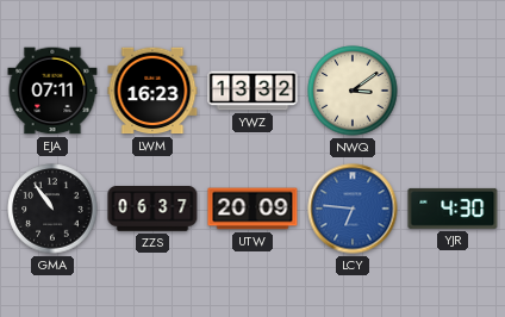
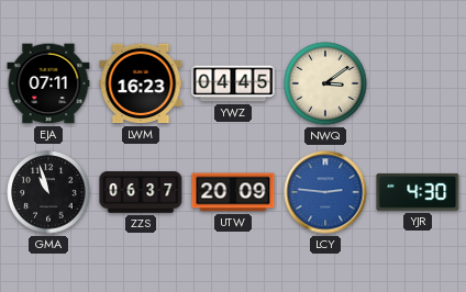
YWZ: 13:32 -> 04:45
GMA: 10:54 -> 10:57
LCY: 6:46 -> 2:46
